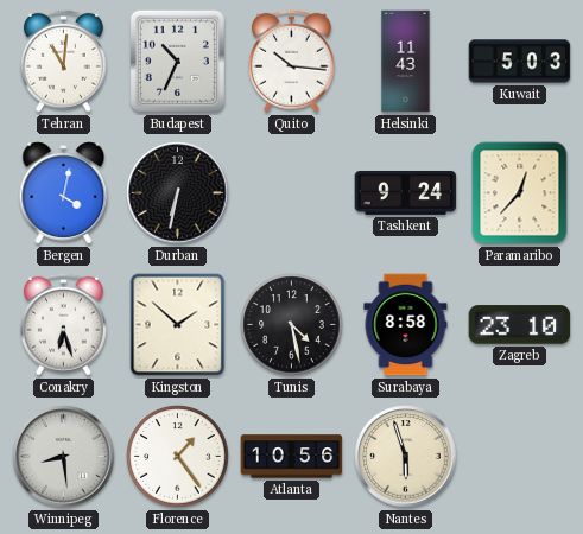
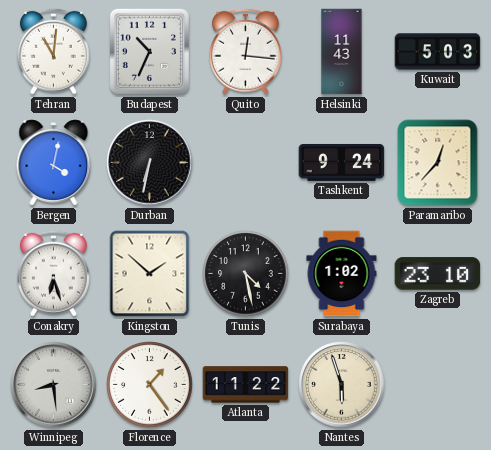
Quito: 10:16 -> 12:16
Surabaya: 8:58 -> 1:02
Atlanta: 10:56 -> 11:22
